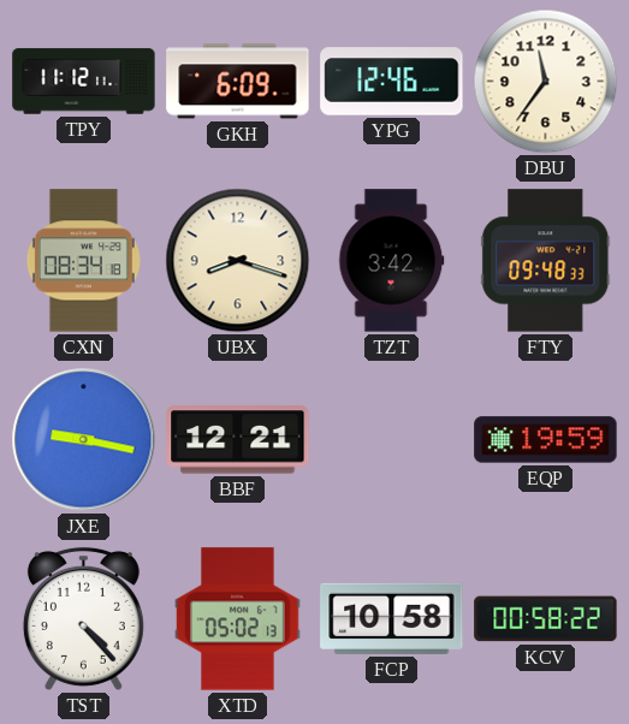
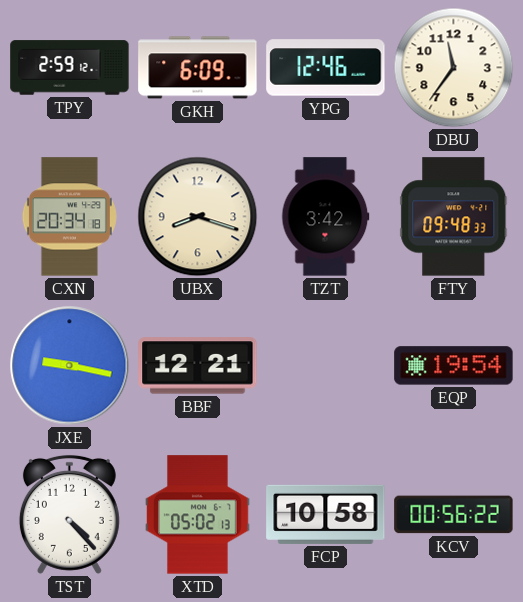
TPY: 11:12 -> 2:59
CXN: 08:34 -> 20:34
EQP: 19:59 -> 19:54
KCV: 00:58 -> 00:56
